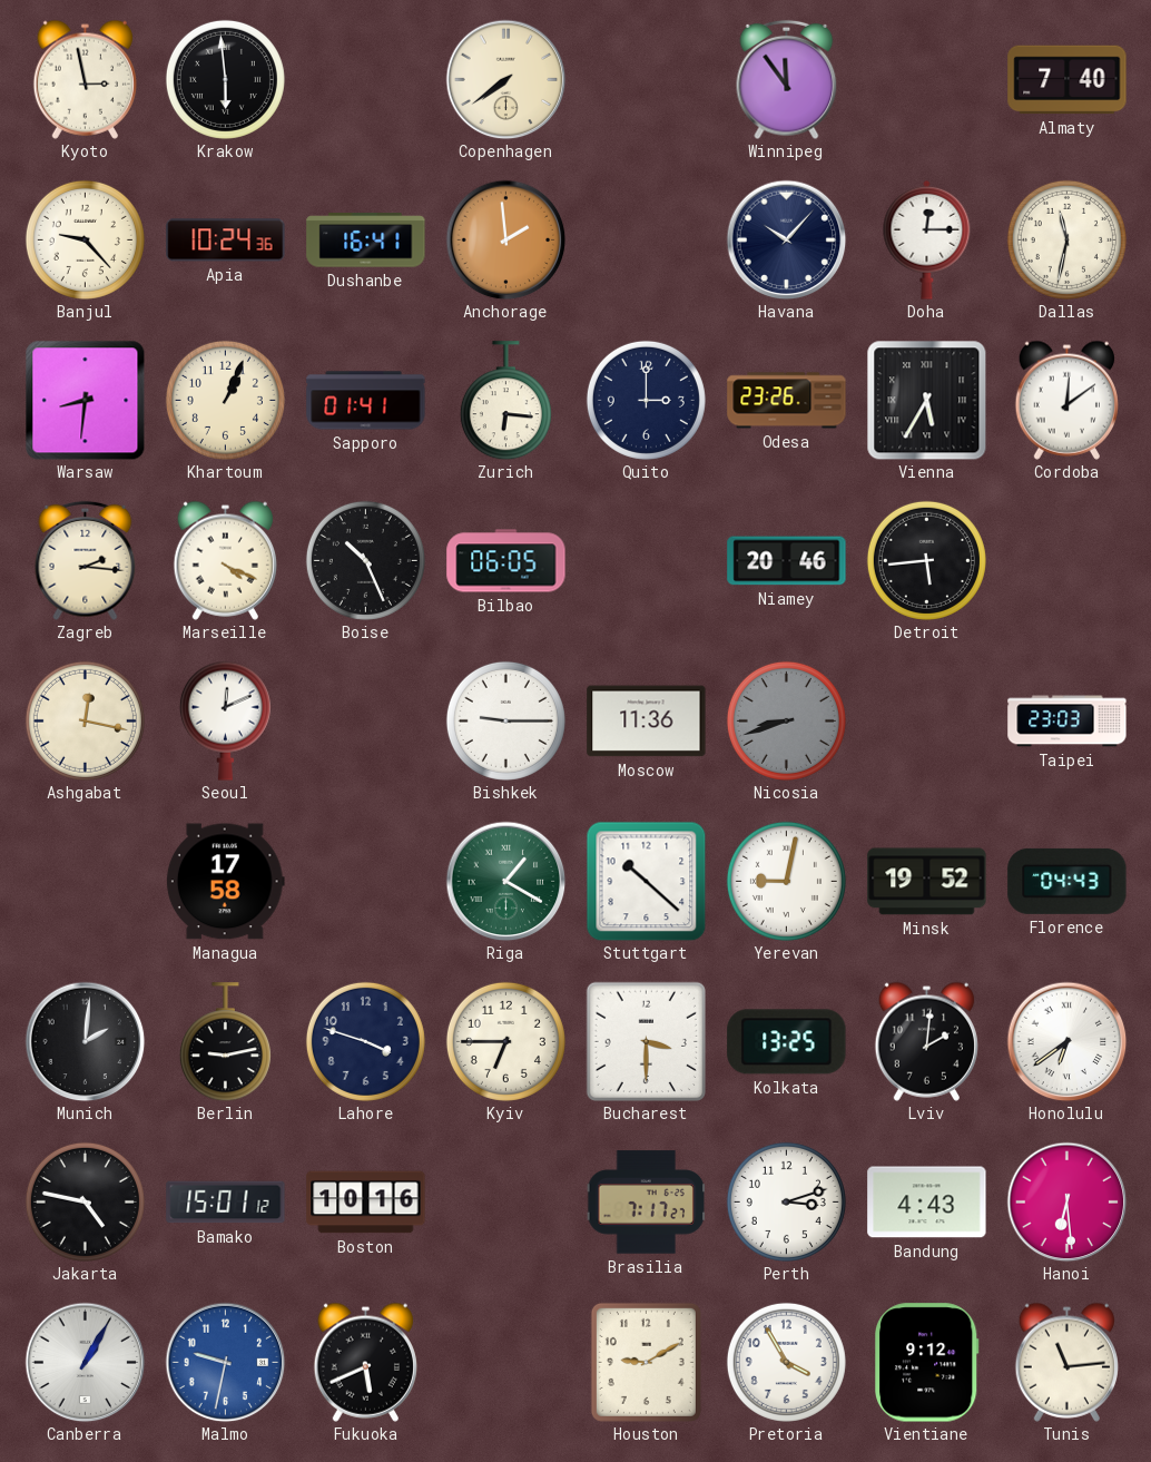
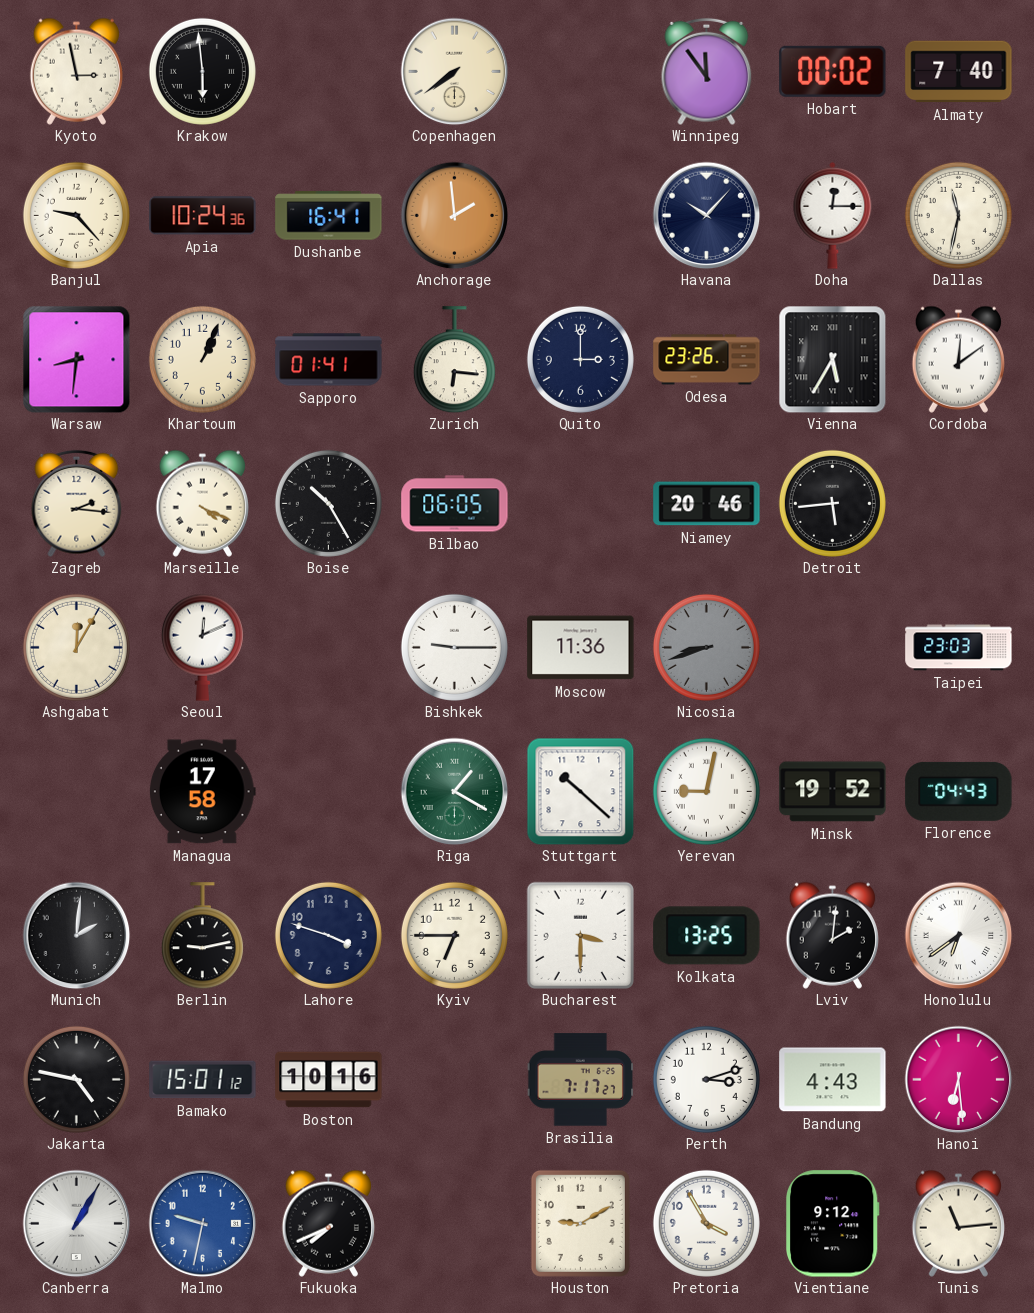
Hobart: none -> 00:02
Boise: 10:26 -> 10:25
Ashgabat: 12:17 -> 12:05
Fukuoka: 5:41 -> 7:41
